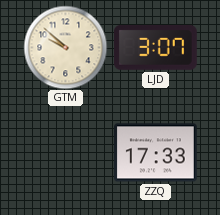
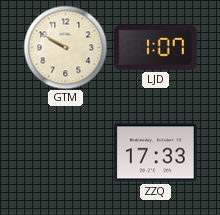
GTM: 9:52 -> 9:50
LJD: 3:07 -> 1:07
